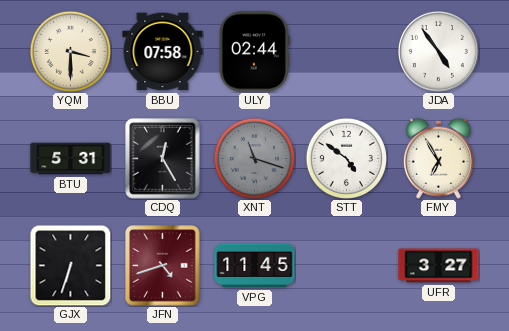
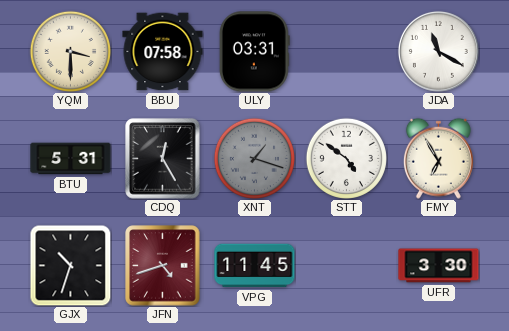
ULY: 02:44 -> 03:31
JDA: 4:54 -> 11:20
XNT: 11:18 -> 1:18
GJX: 6:33 -> 10:33
UFR: 3:27 -> 3:30
